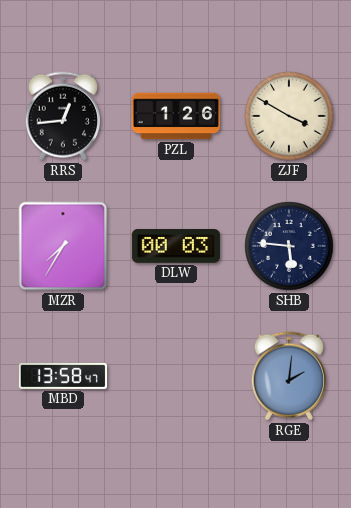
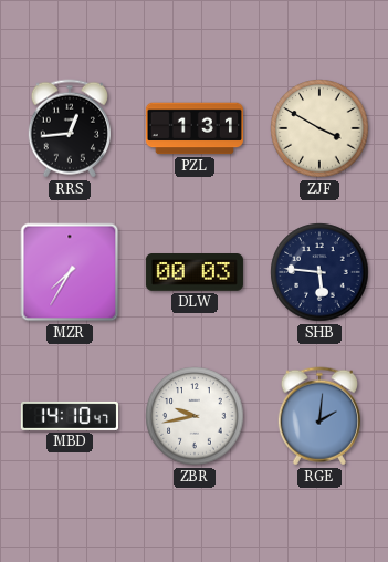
PZL: 1:26 -> 1:31
MBD: 13:58 -> 14:10
ZBR: none -> 9:43
